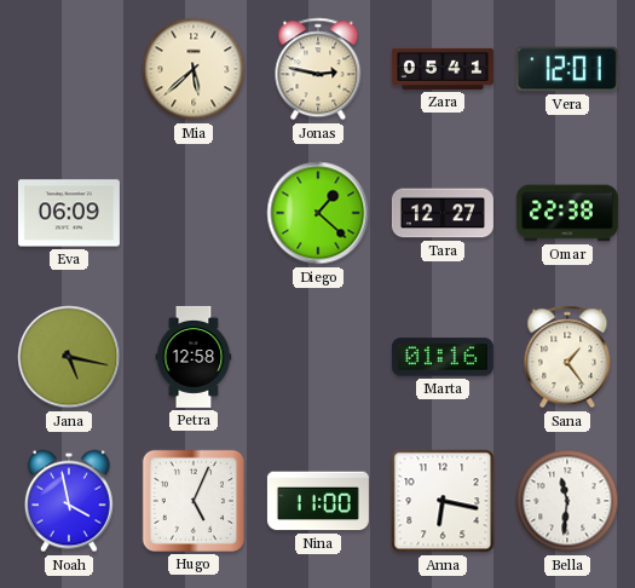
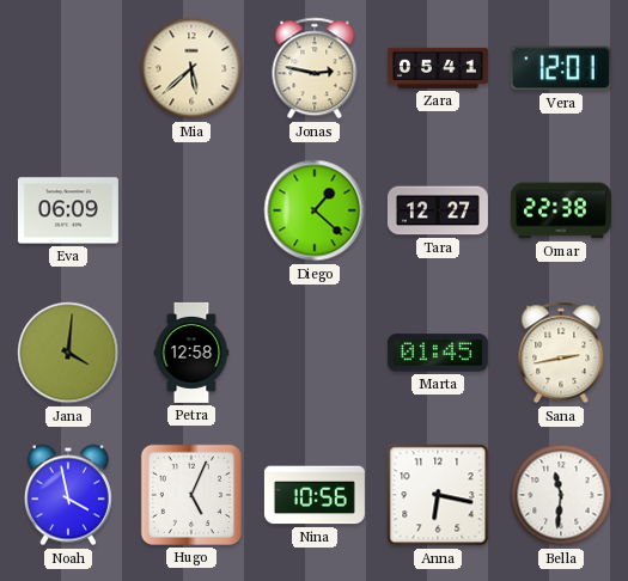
Jana: 5:17 -> 4:01
Marta: 01:16 -> 01:45
Sana: 1:24 -> 2:43
Nina: 11:00 -> 10:56
